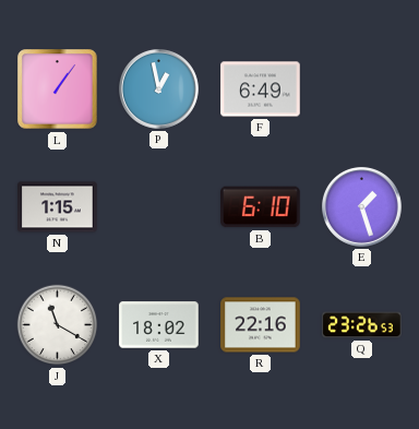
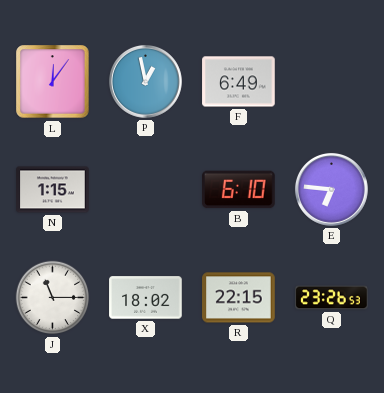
L: 1:06 -> 12:06
E: 1:27 -> 6:46
J: 11:20 -> 11:15
R: 22:16 -> 22:15
